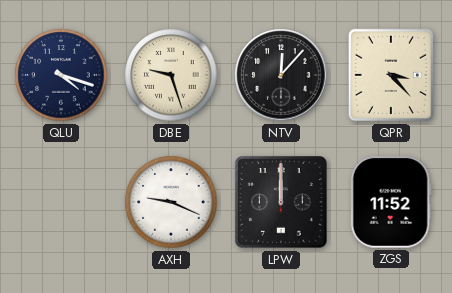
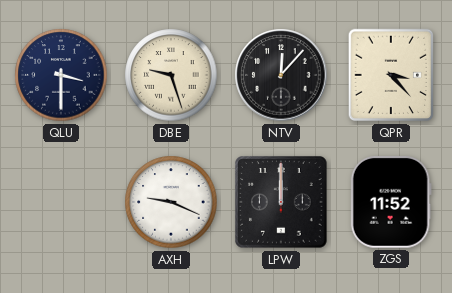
QLU: 4:18 -> 3:30
